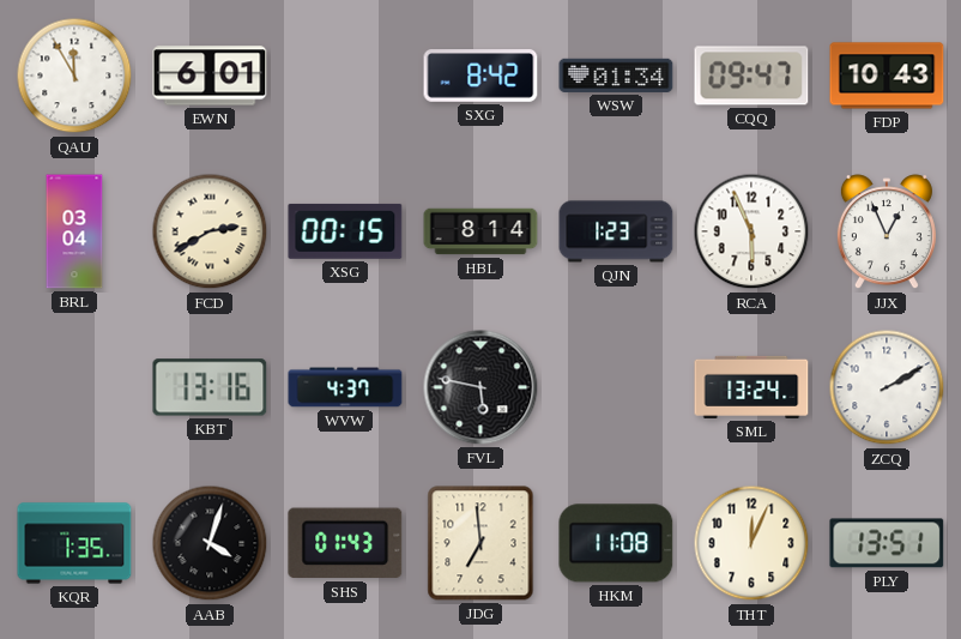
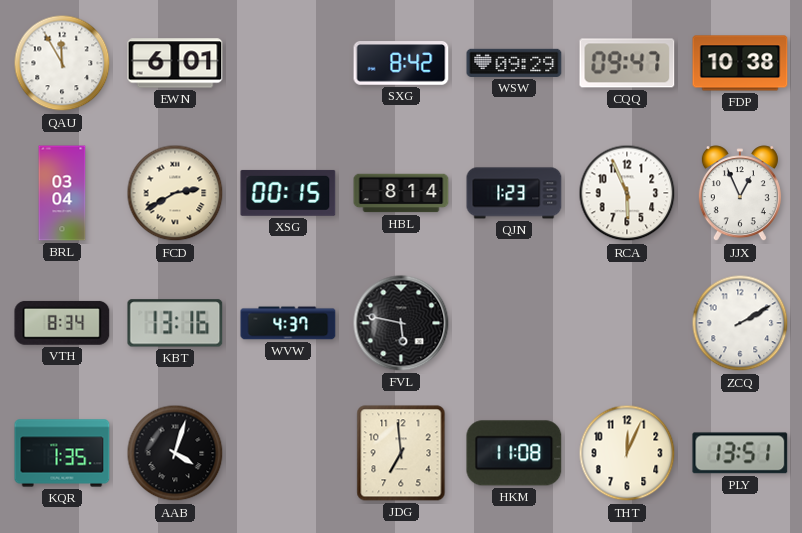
WSW: 01:34 -> 09:29
FDP: 10:43 -> 10:38
VTH: none -> 8:34
SML: 13:24 -> none
SHS: 01:43 -> none
